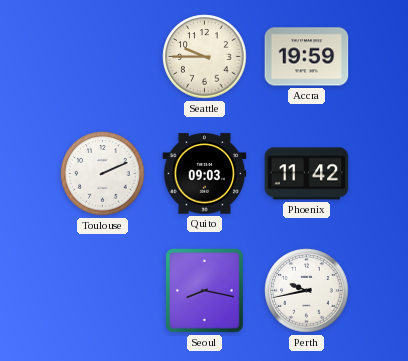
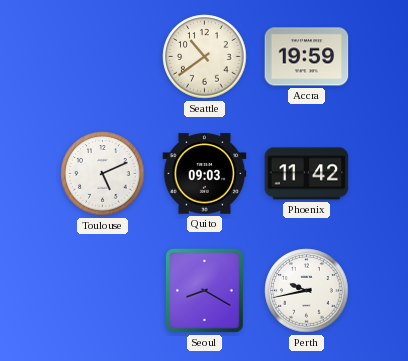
Seattle: 9:45 -> 10:39
Toulouse: 2:11 -> 5:11
Seoul: 8:17 -> 8:20
